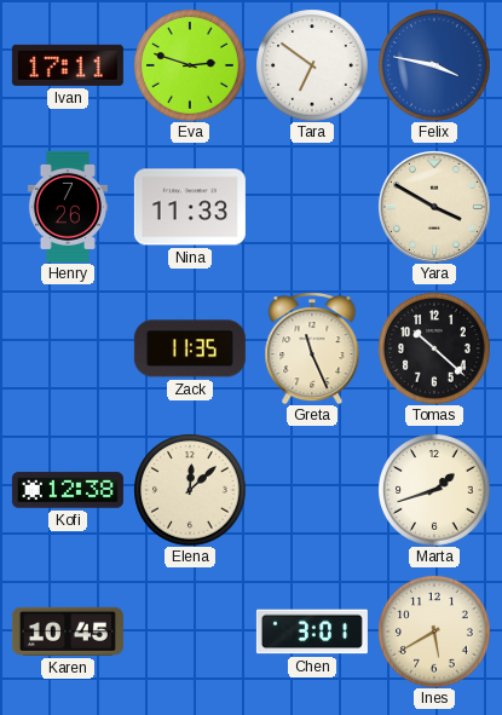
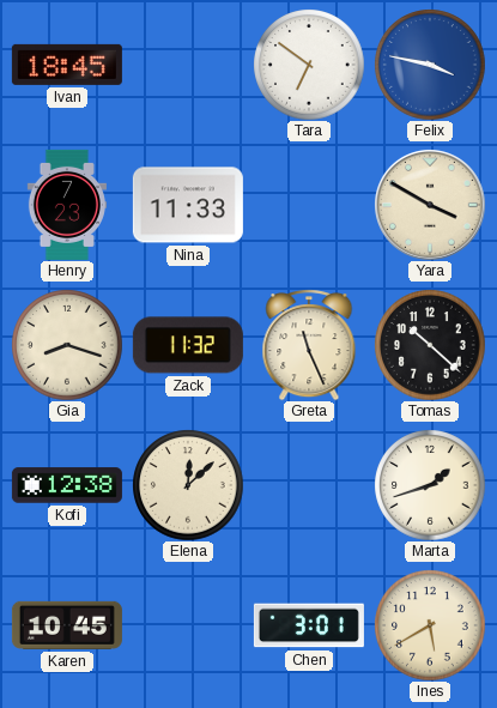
Ivan: 17:11 -> 18:45
Eva: 2:48 -> none
Henry: 7:26 -> 7:23
Gia: none -> 8:18
Zack: 11:35 -> 11:32
